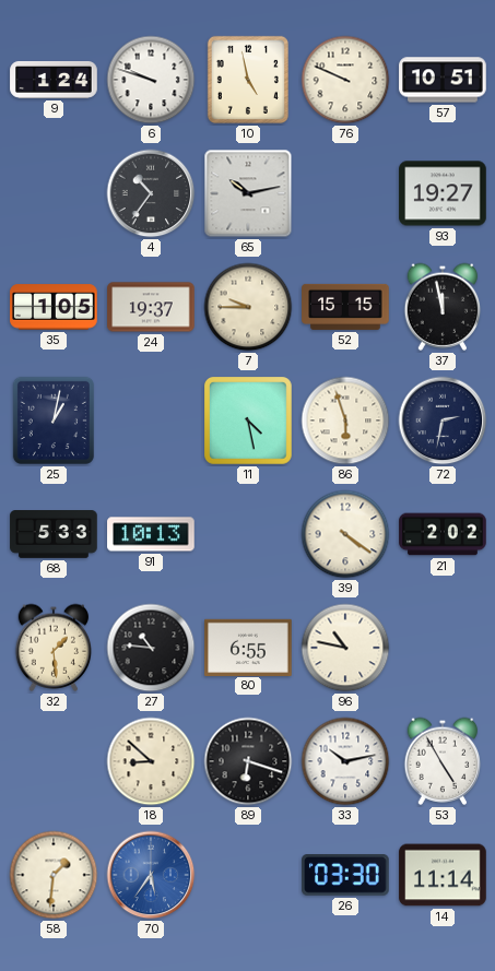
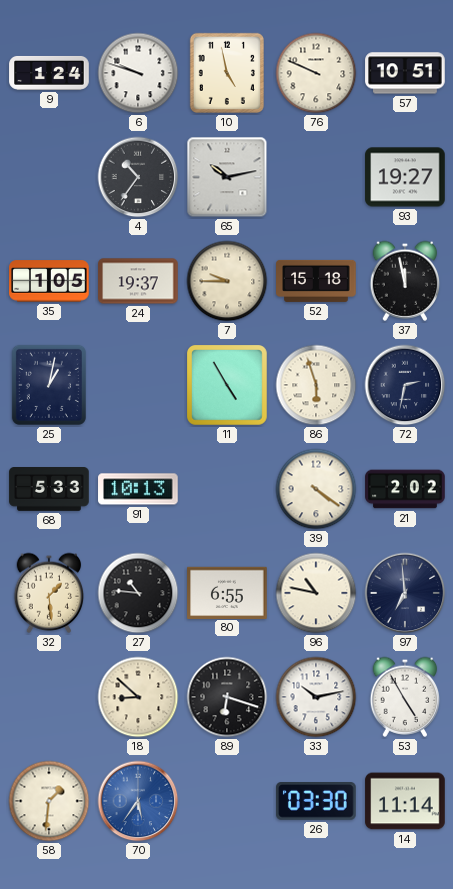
52: 15:15 -> 15:18
11: 4:28 -> 4:55
97: none -> 6:59
